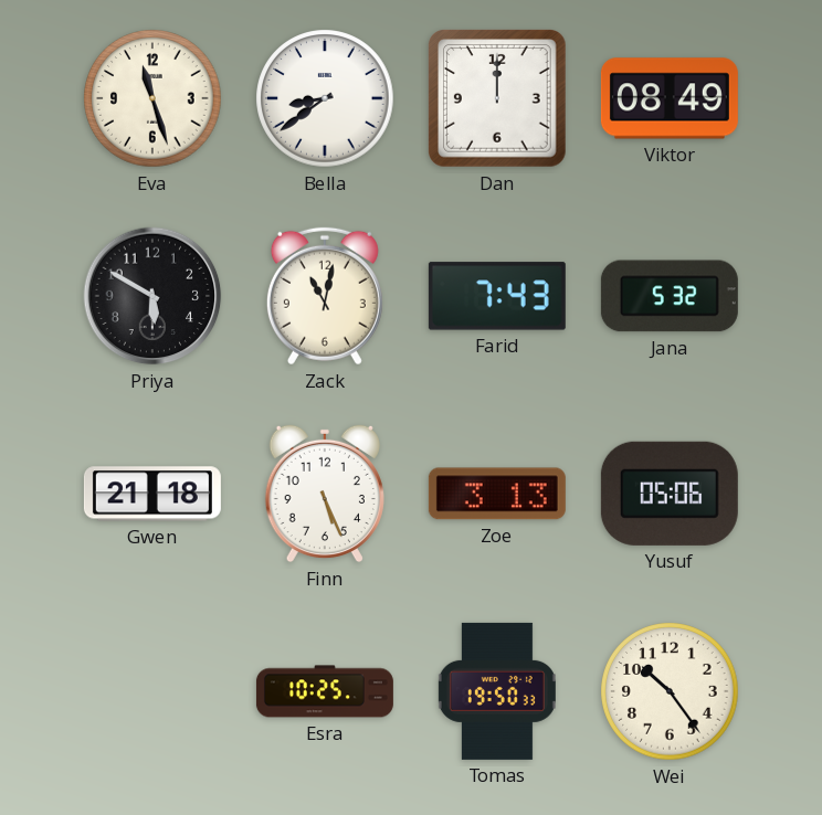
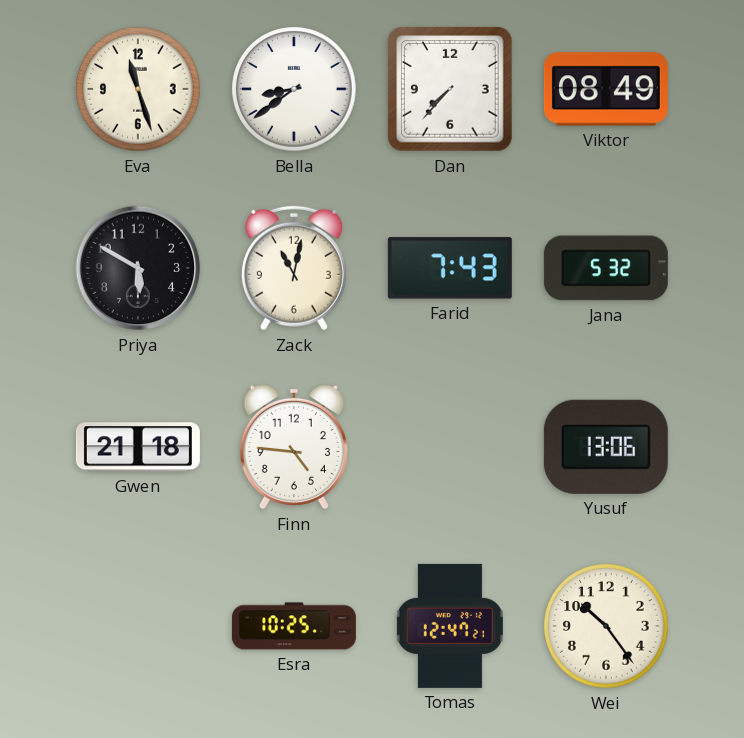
Dan: 12:00 -> 7:37
Finn: 5:26 -> 4:46
Zoe: 3:13 -> none
Yusuf: 05:06 -> 13:06
Tomas: 19:50 -> 12:47
